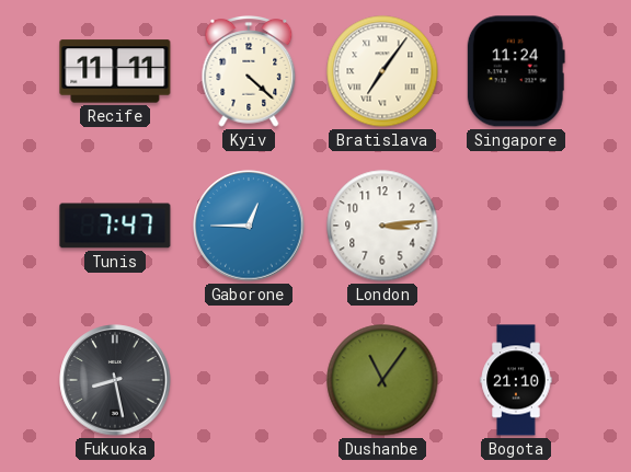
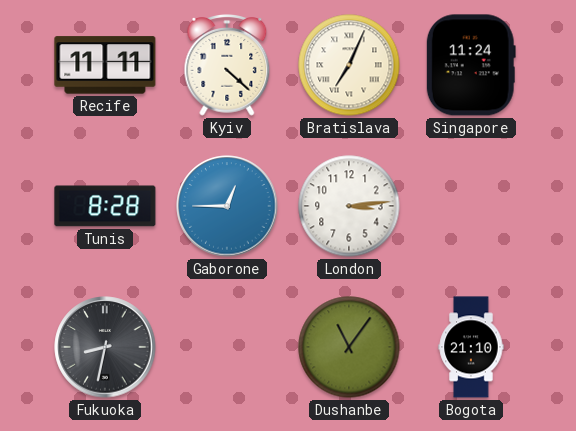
Bratislava: 7:06 -> 7:04
Tunis: 7:47 -> 8:28
Fukuoka: 8:28 -> 8:32
